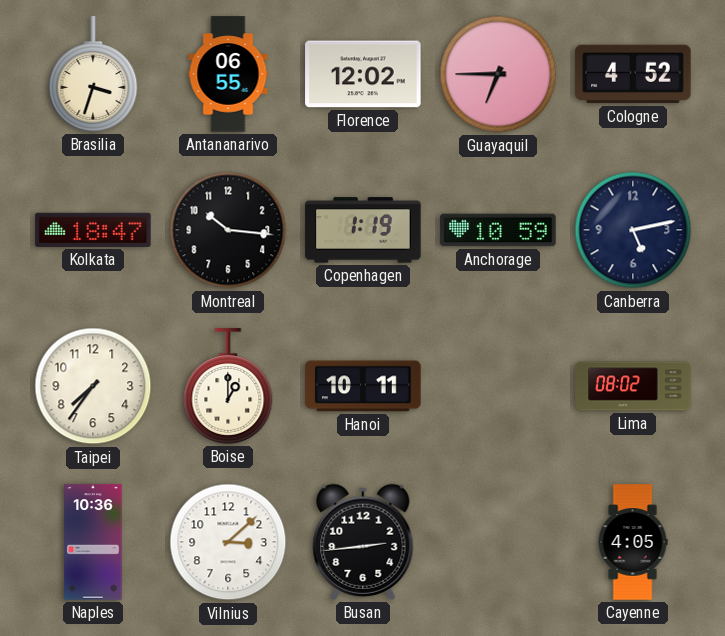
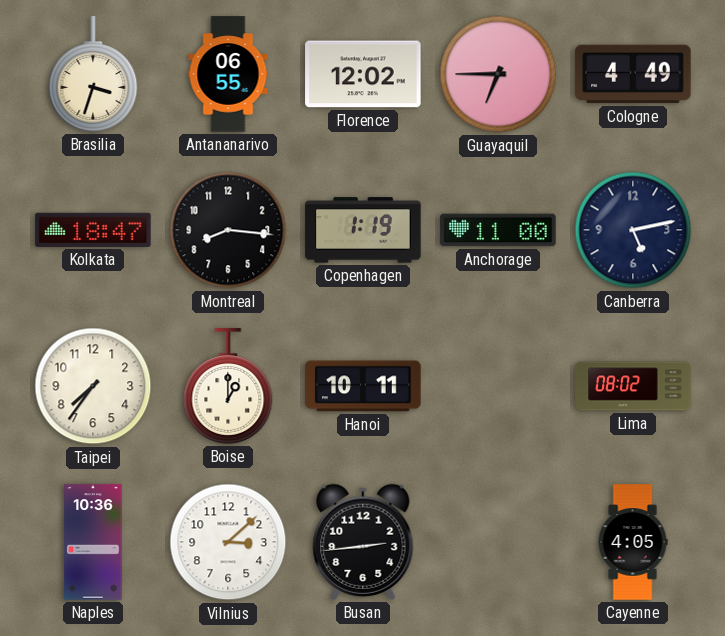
Cologne: 4:52 -> 4:49
Montreal: 10:16 -> 8:16
Anchorage: 10:59 -> 11:00
